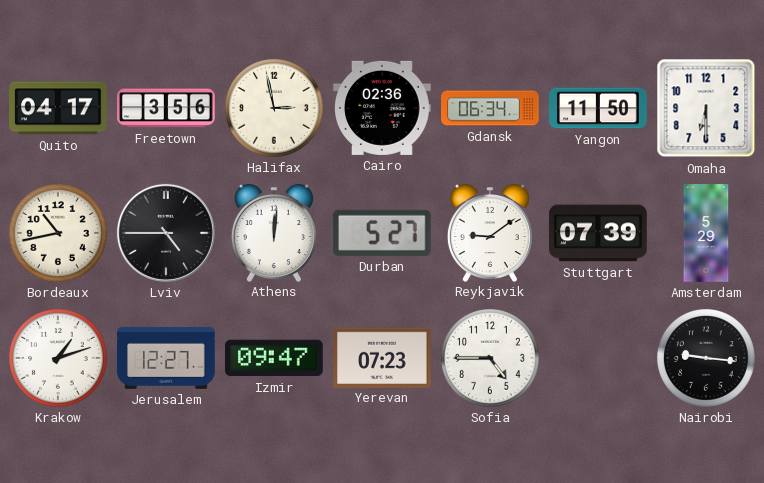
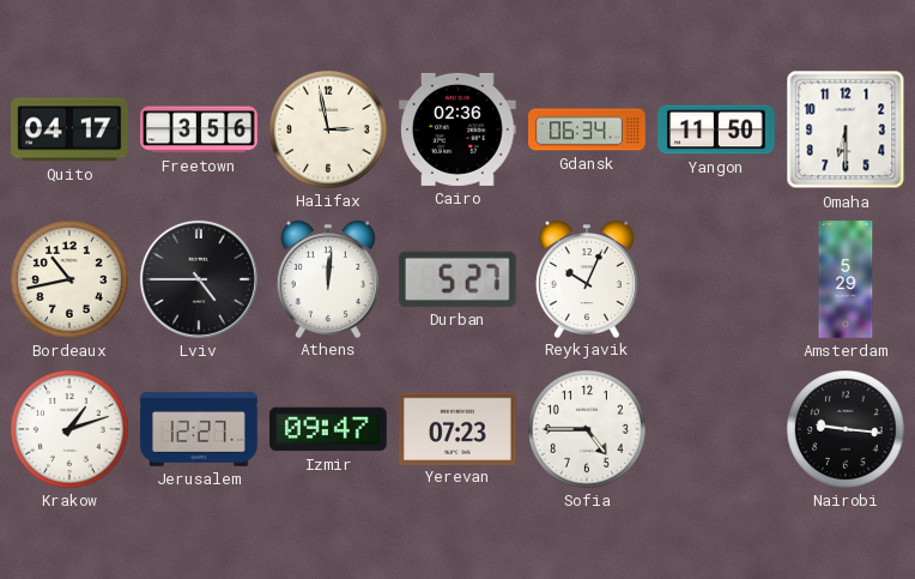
Reykjavik: 9:09 -> 10:04
Stuttgart: 07:39 -> none
